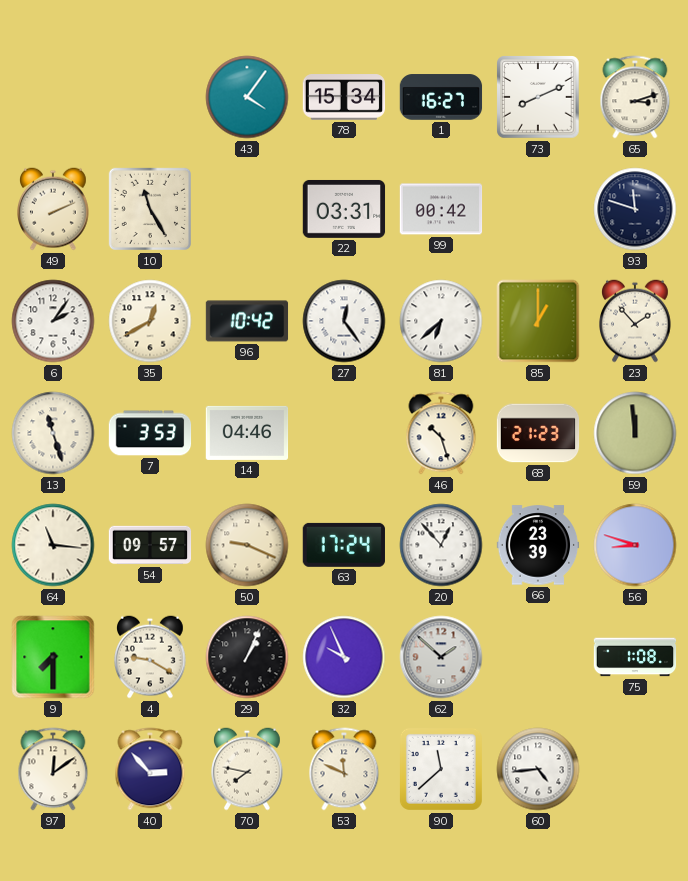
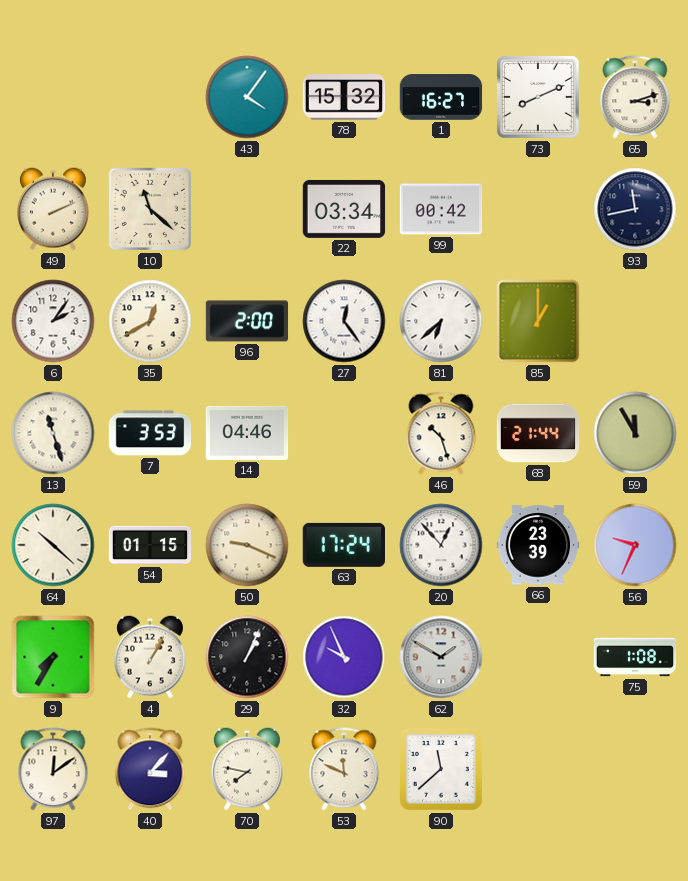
78: 15:34 -> 15:32
10: 11:25 -> 11:22
22: 03:31 -> 03:34
93: 11:48 -> 11:43
96: 10:42 -> 2:00
23: 1:53 -> none
68: 21:23 -> 21:44
59: 11:59 -> 11:55
64: 11:16 -> 10:22
54: 09:57 -> 01:15
56: 8:48 -> 9:34
9: 7:30 -> 7:35
4: 9:20 -> 1:05
62: 1:52 -> 1:50
40: 2:53 -> 3:07
60: 4:44 -> none
